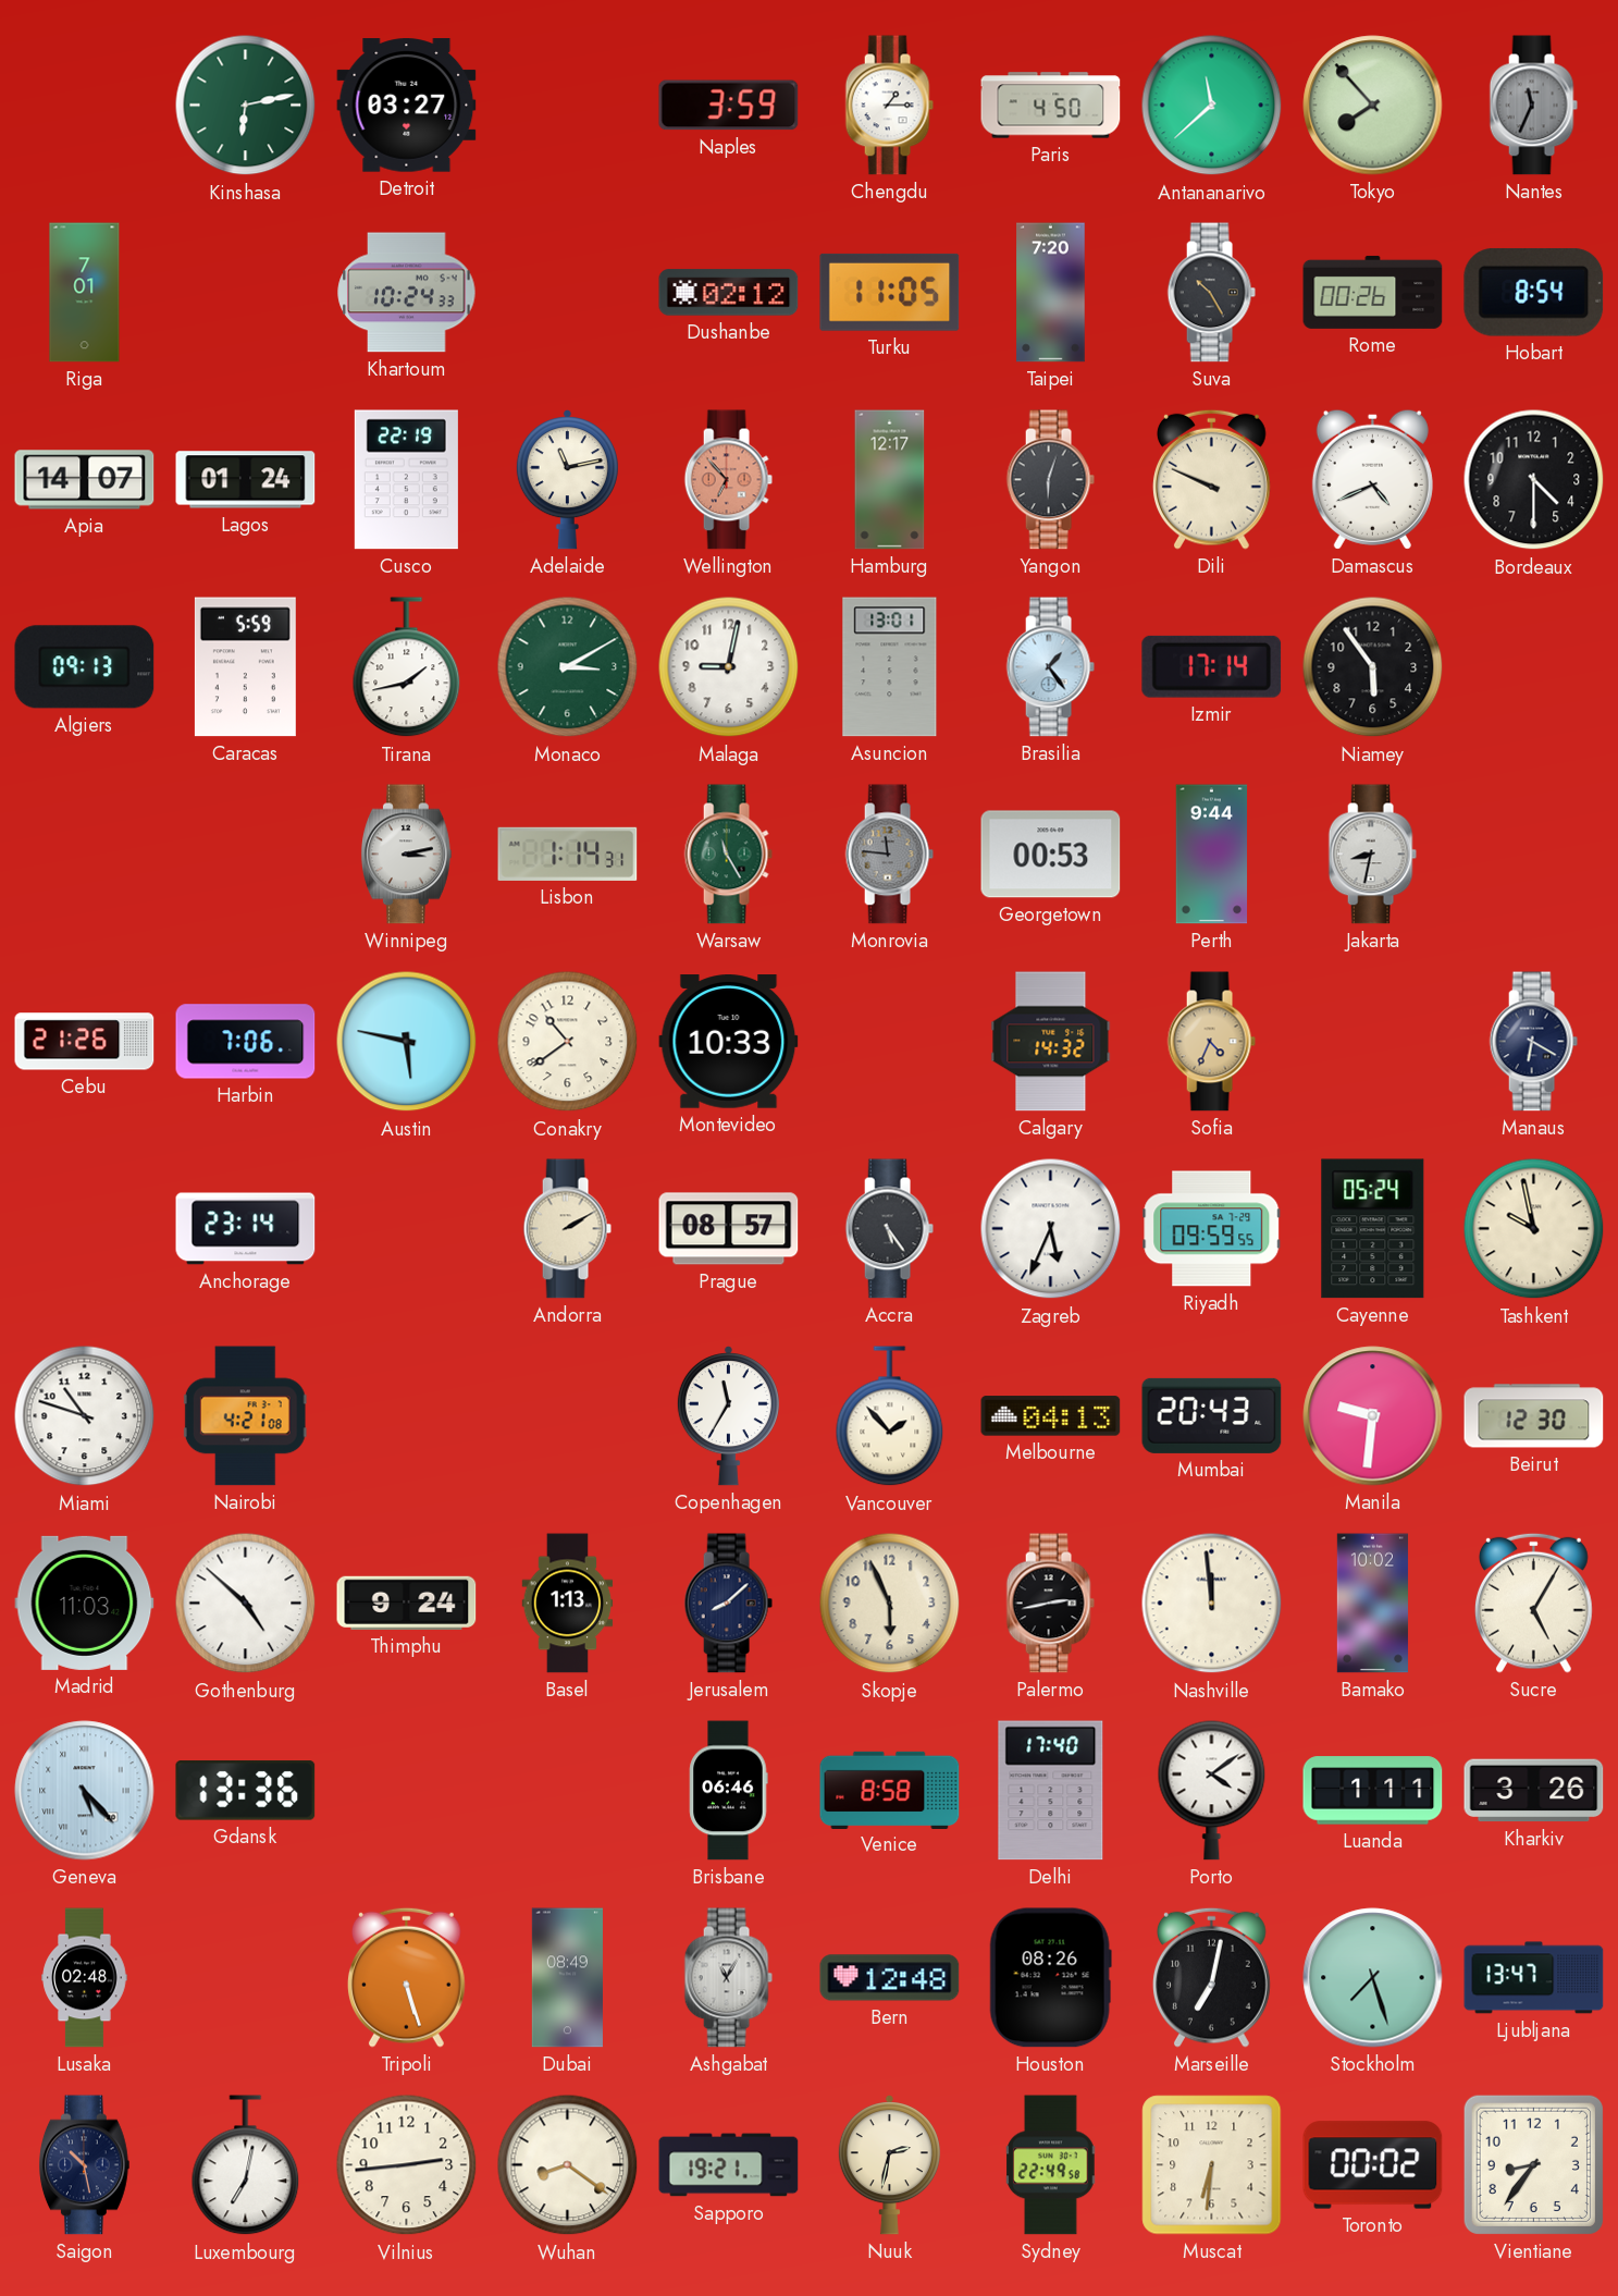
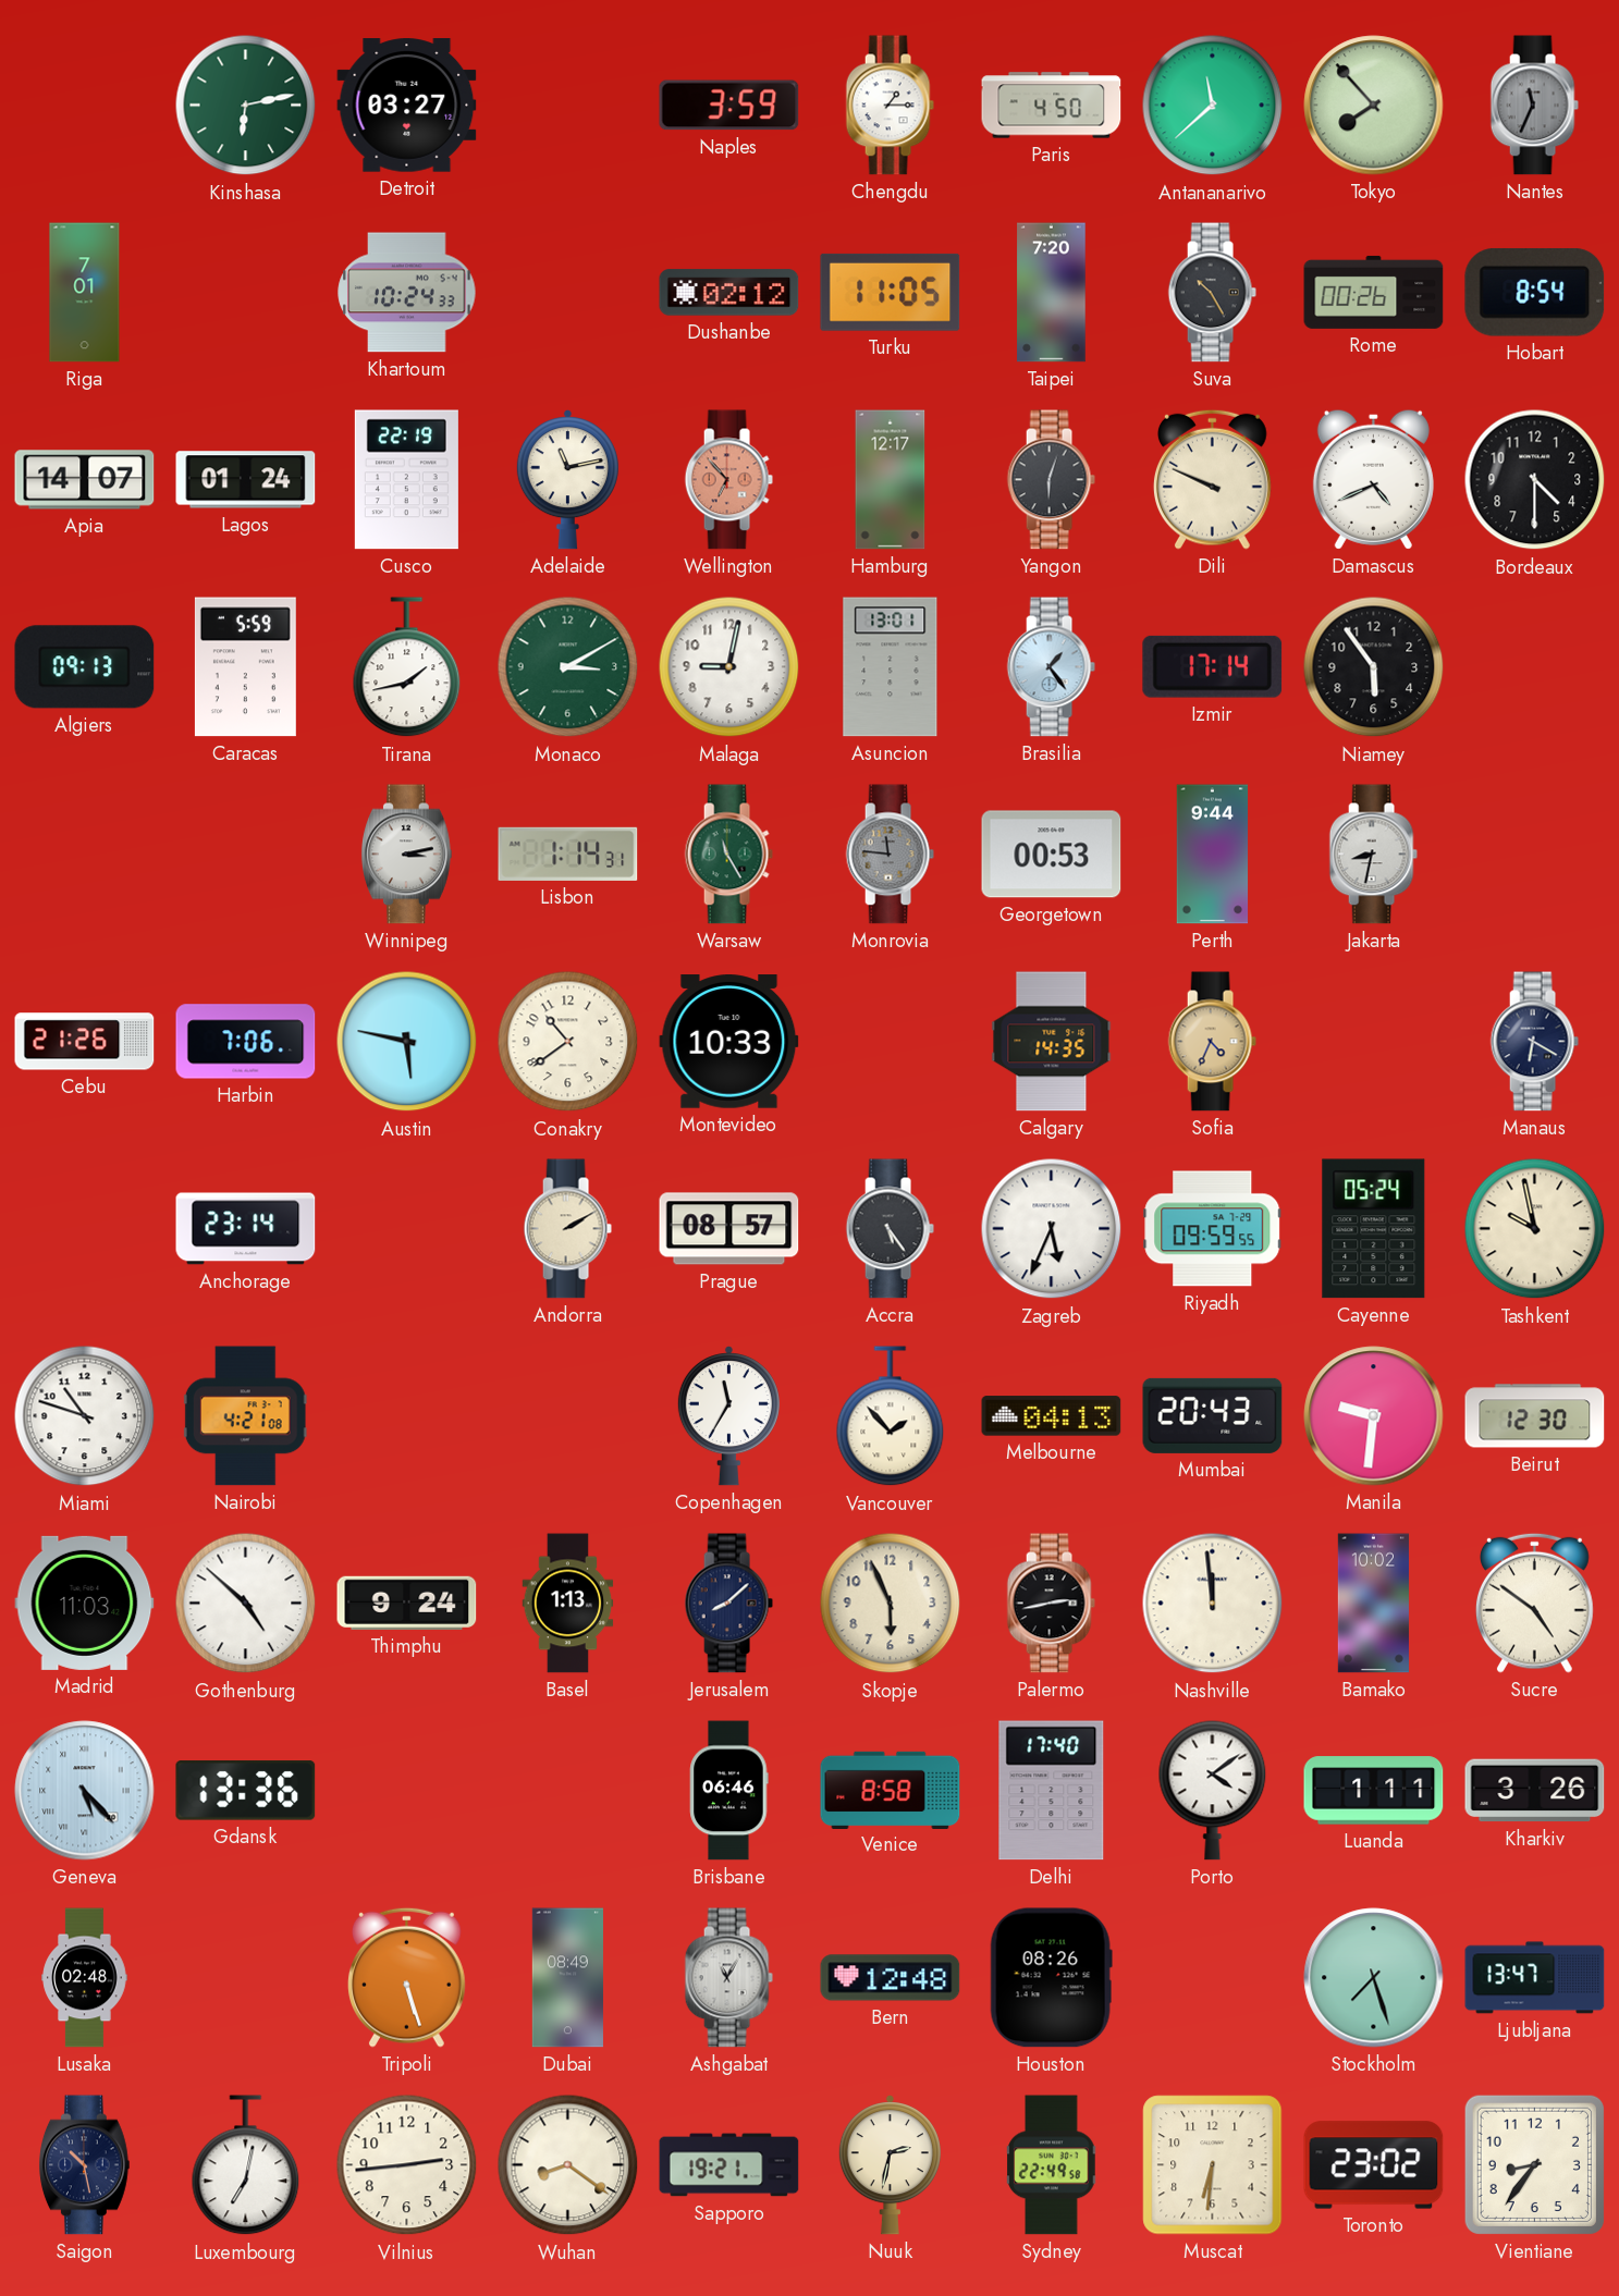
Calgary: 14:32 -> 14:35
Sucre: 5:05 -> 4:51
Marseille: 7:02 -> none
Toronto: 00:02 -> 23:02
